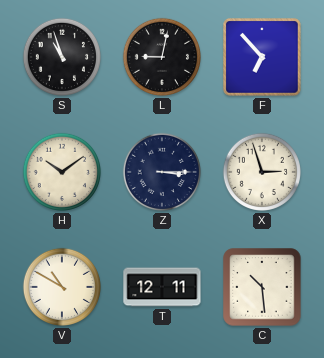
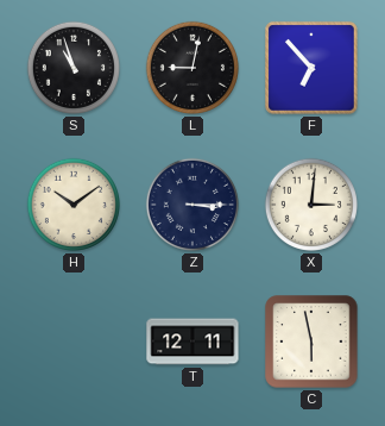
X: 2:57 -> 3:01
V: 10:50 -> none
C: 10:29 -> 5:58
